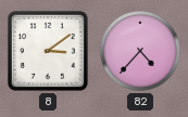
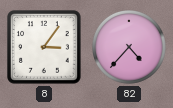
8: 3:09 -> 3:06
